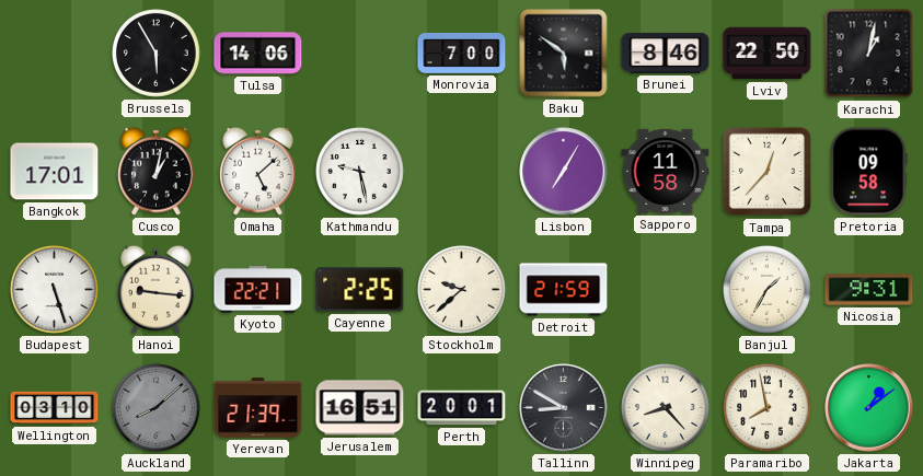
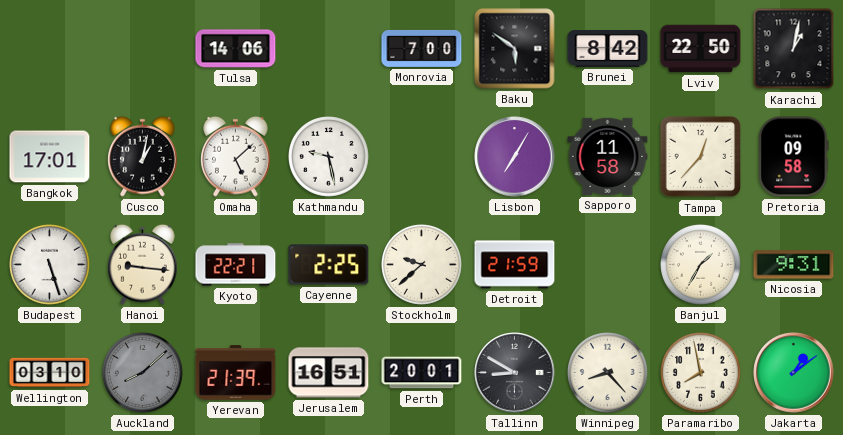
Brussels: 5:55 -> none
Brunei: 8:46 -> 8:42
